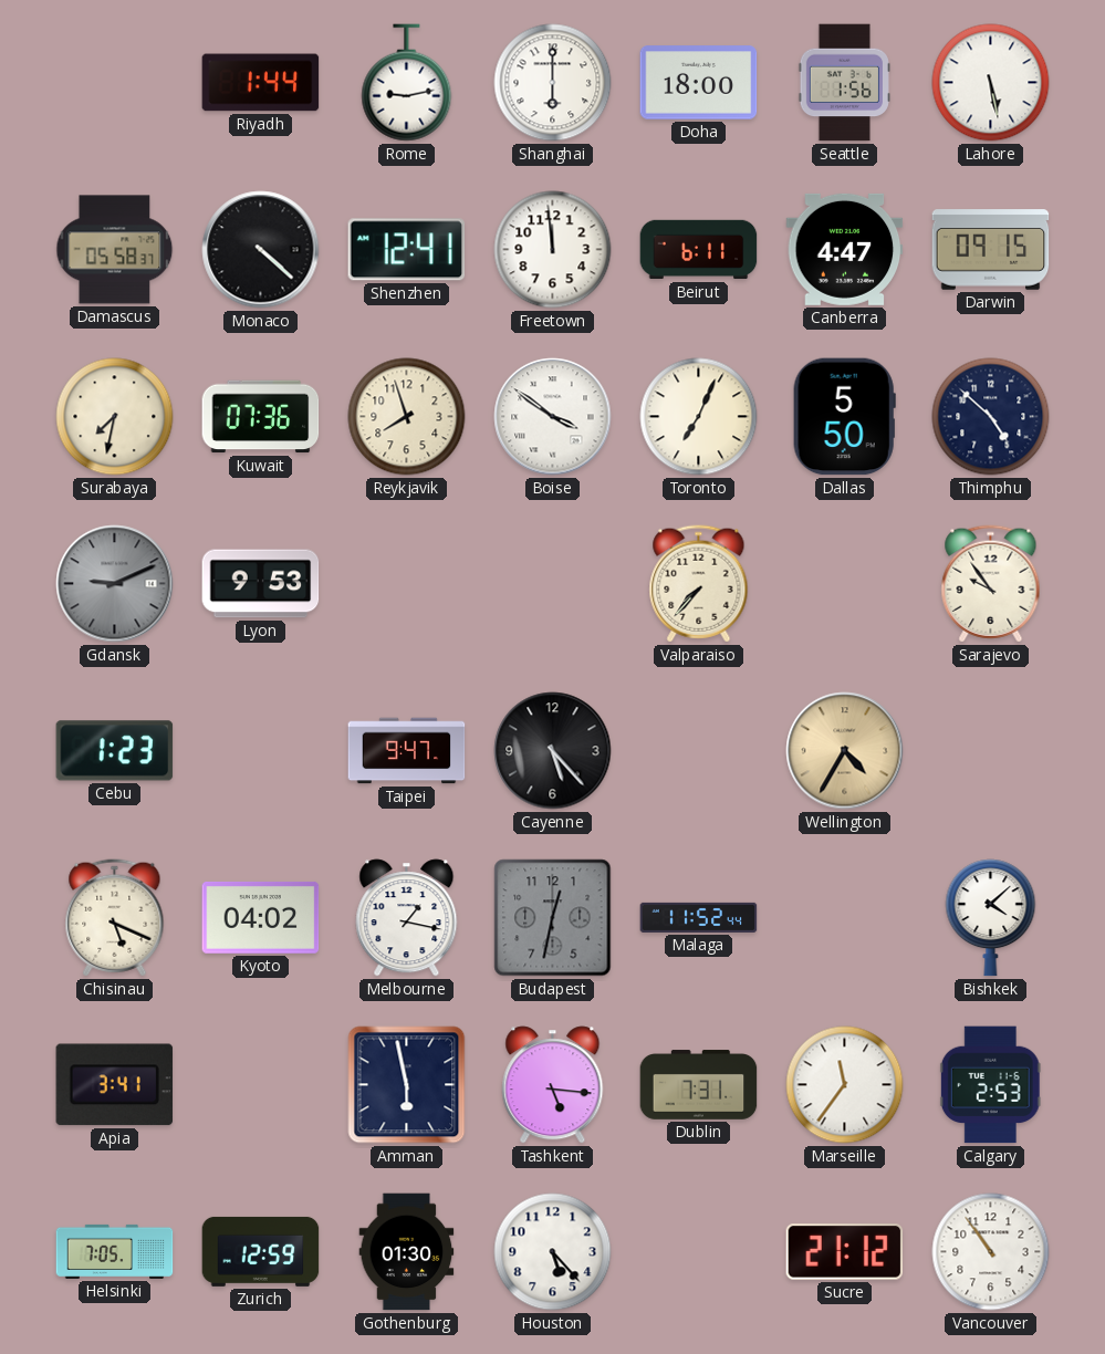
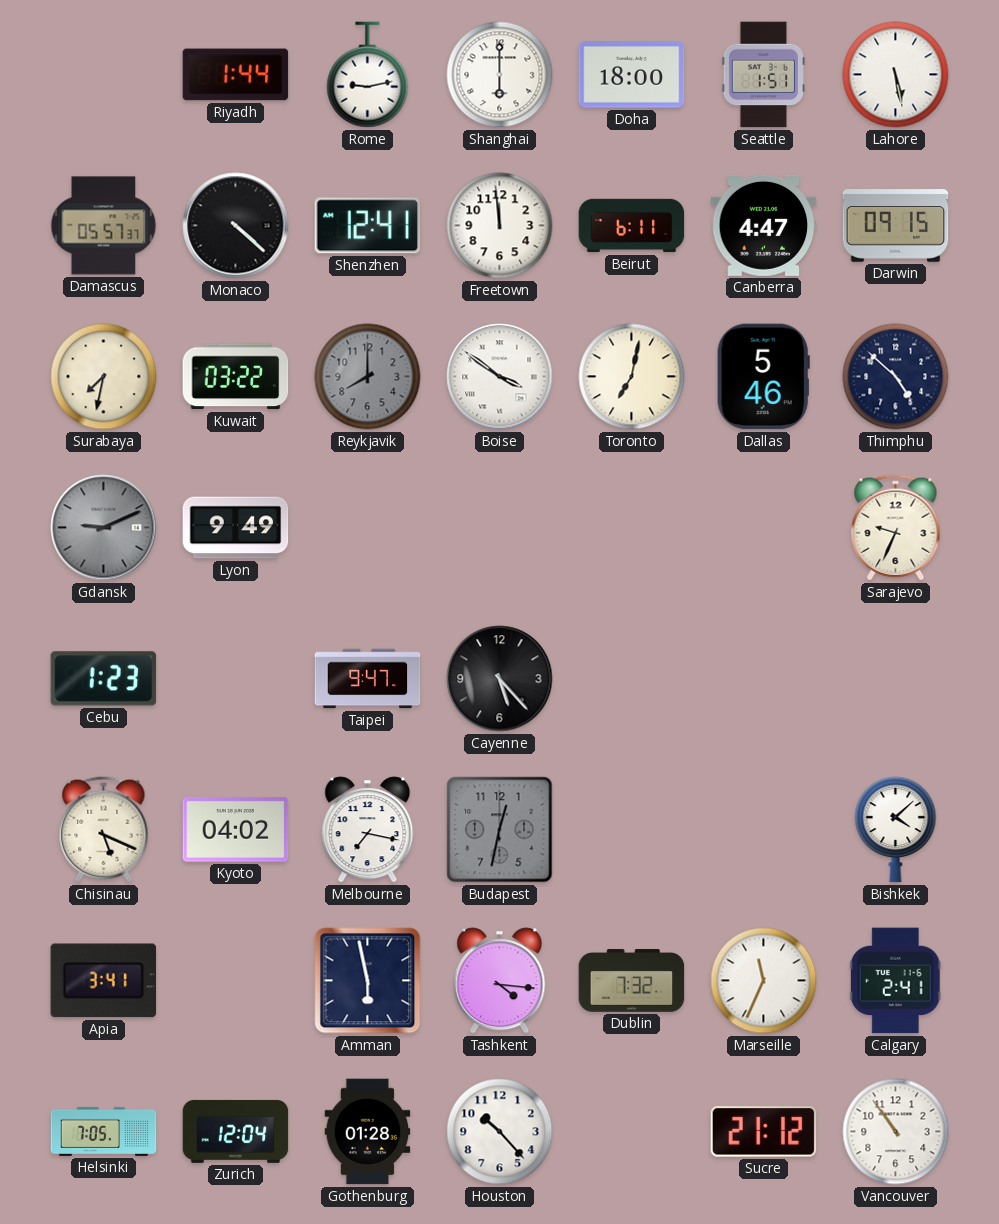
Seattle: 1:56 -> 1:51
Damascus: 05:58 -> 05:57
Kuwait: 07:36 -> 03:22
Reykjavik: 7:57 -> 8:00
Reykjavik dial: cream -> grey
Toronto: 7:04 -> 7:02
Dallas: 5:50 -> 5:46
Lyon: 9:53 -> 9:49
Valparaiso: 7:37 -> none
Sarajevo: 9:54 -> 9:34
Wellington: 4:35 -> none
Melbourne: 1:17 -> 7:17
Malaga: 11:52 -> none
Tashkent: 5:16 -> 4:16
Dublin: 7:31 -> 7:32
Marseille: 11:36 -> 11:34
Calgary: 2:53 -> 2:41
Zurich: 12:59 -> 12:04
Gothenburg: 01:30 -> 01:28
Houston: 5:23 -> 10:23
